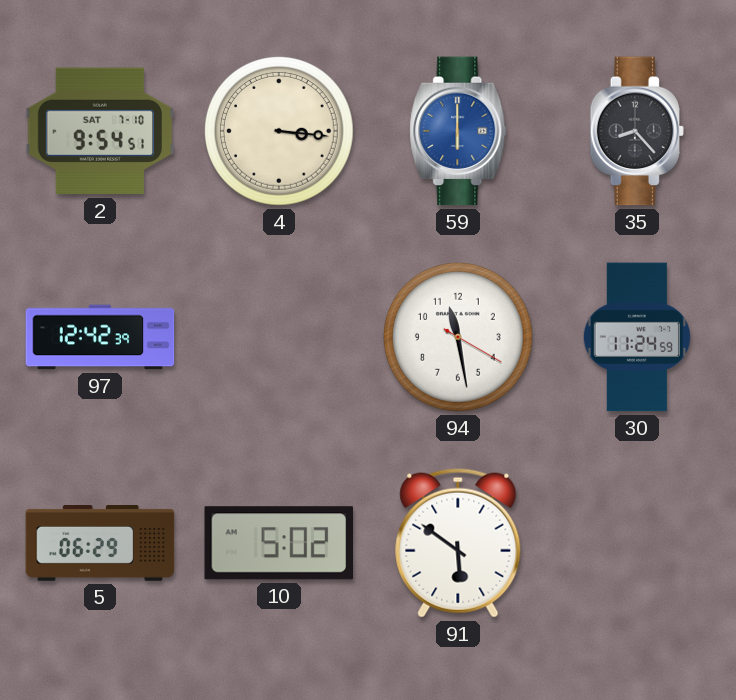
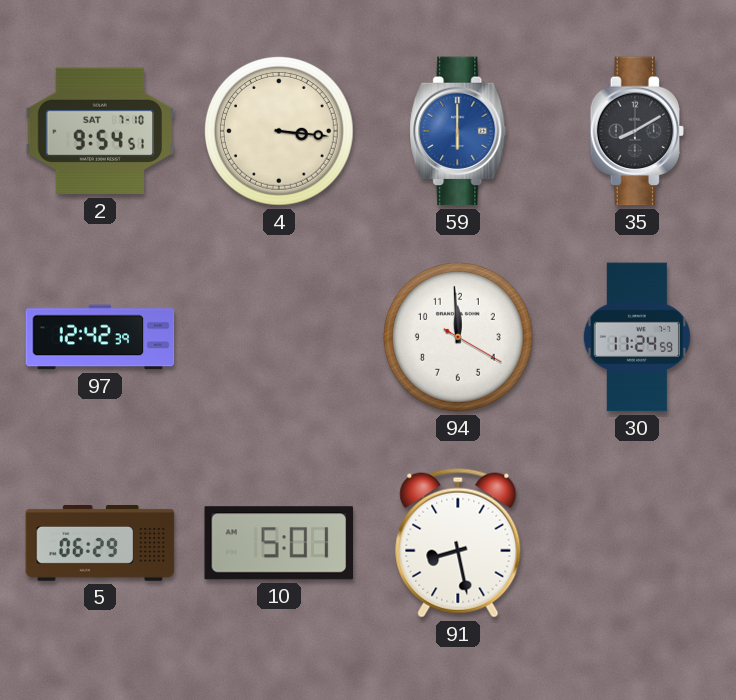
35: 8:23 -> 8:10
94: 11:28 -> 11:59
10: 5:02 -> 5:01
91: 5:51 -> 8:28
